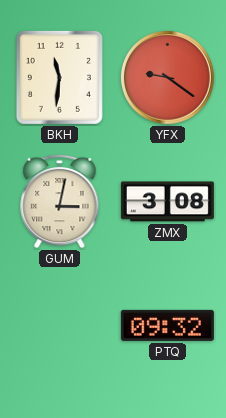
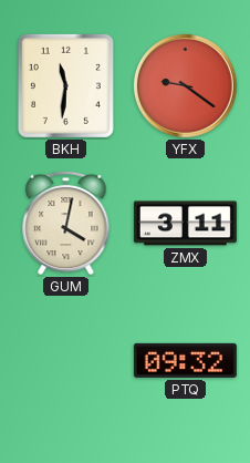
GUM: 3:02 -> 4:02
ZMX: 3:08 -> 3:11
